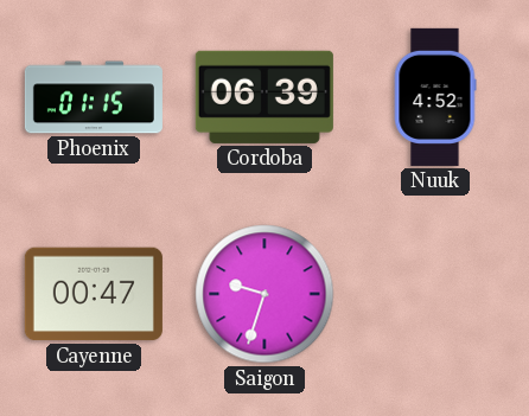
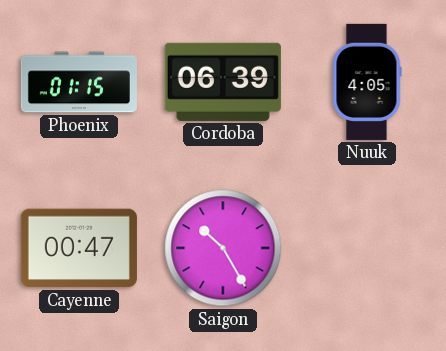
Nuuk: 4:52 -> 4:05
Saigon: 9:33 -> 10:25
